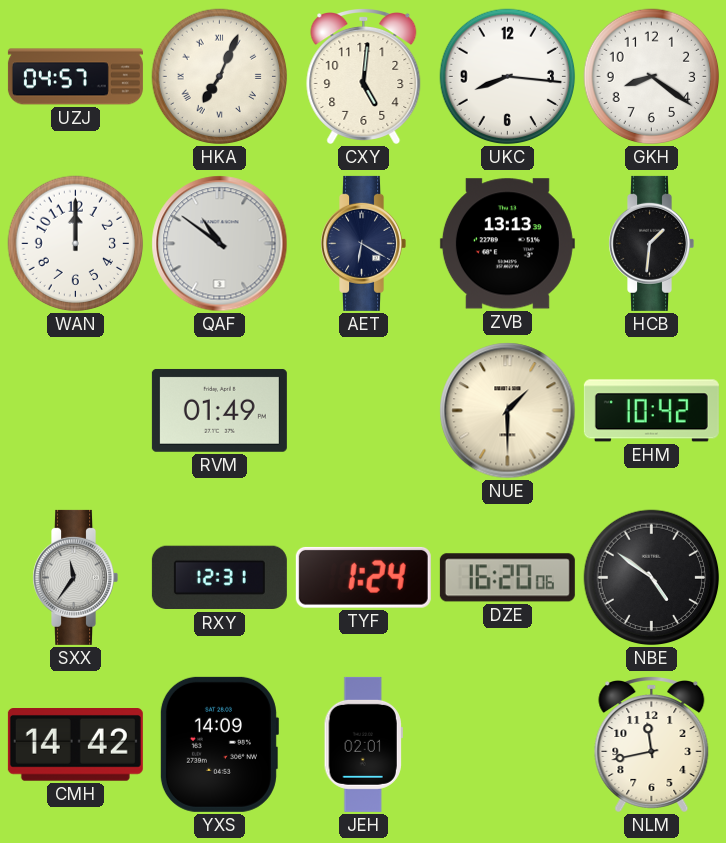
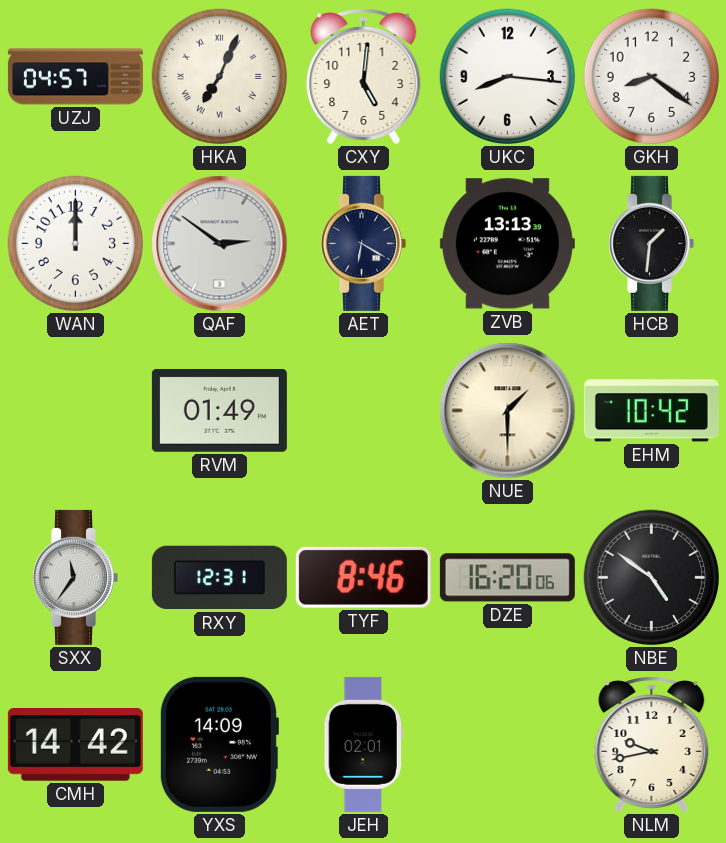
QAF: 10:51 -> 2:51
TYF: 1:24 -> 8:46
NLM: 11:43 -> 9:43
